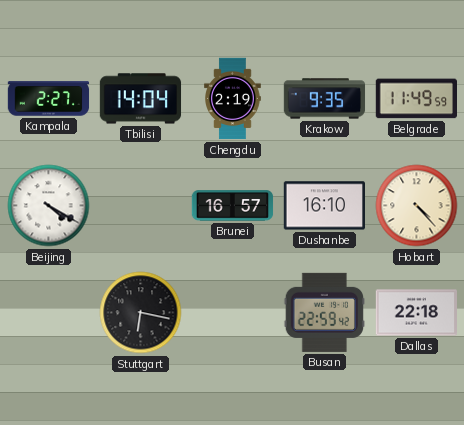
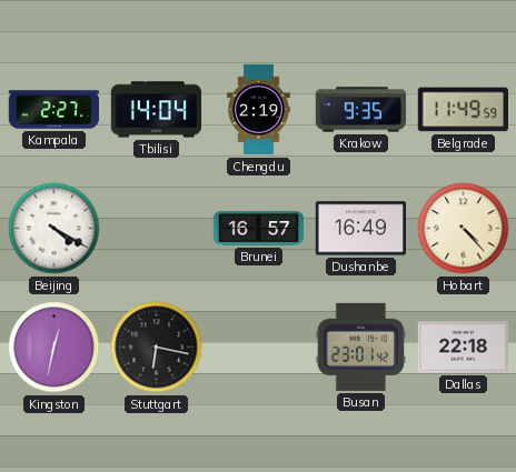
Dushanbe: 16:10 -> 16:49
Kingston: none -> 12:32
Busan: 22:59 -> 23:01
